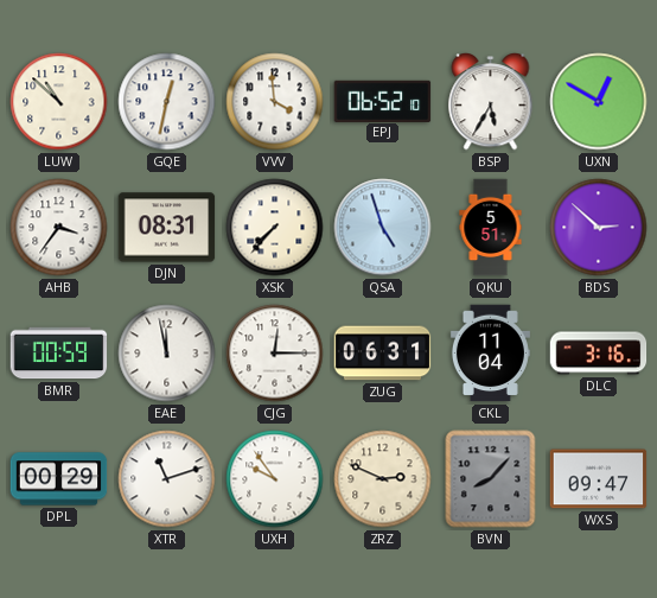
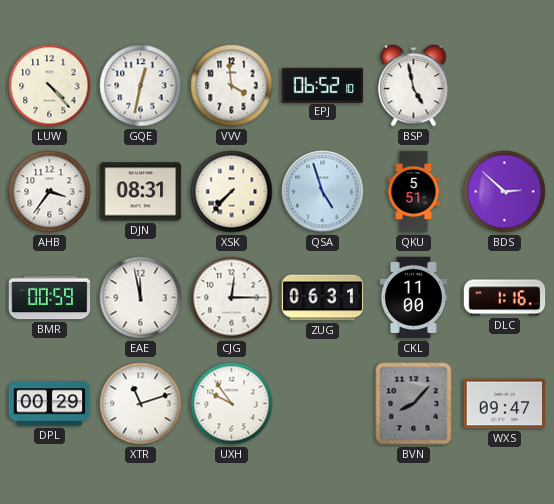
LUW: 10:52 -> 4:23
BSP: 5:35 -> 4:58
UXN: 12:50 -> none
CKL: 11:04 -> 11:00
DLC: 3:16 -> 1:16
ZRZ: 2:49 -> none
